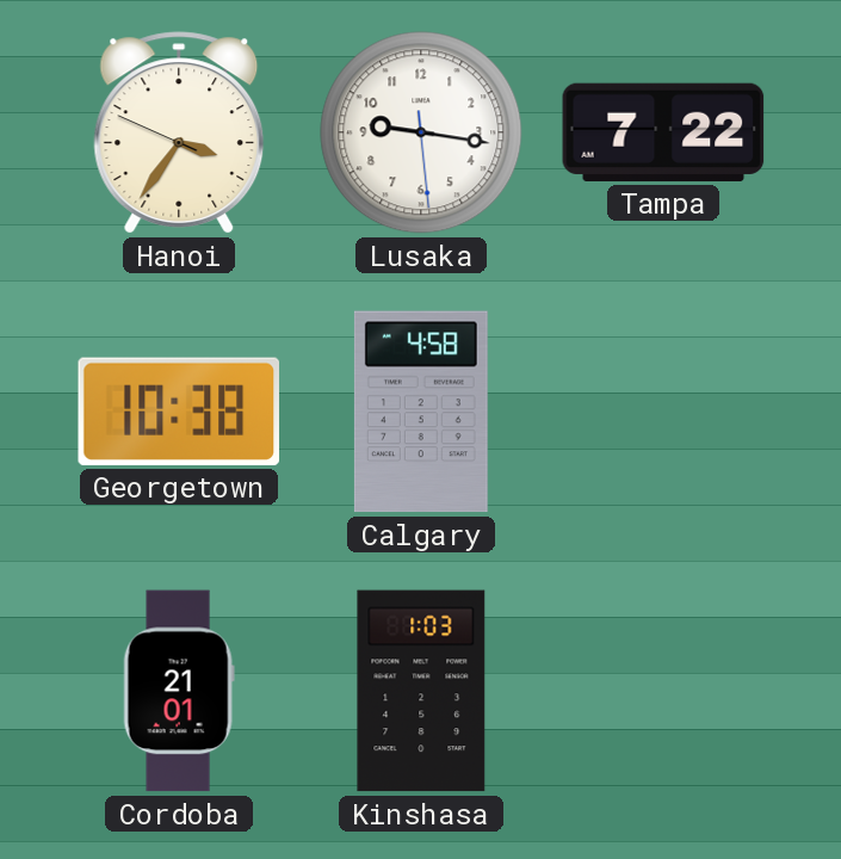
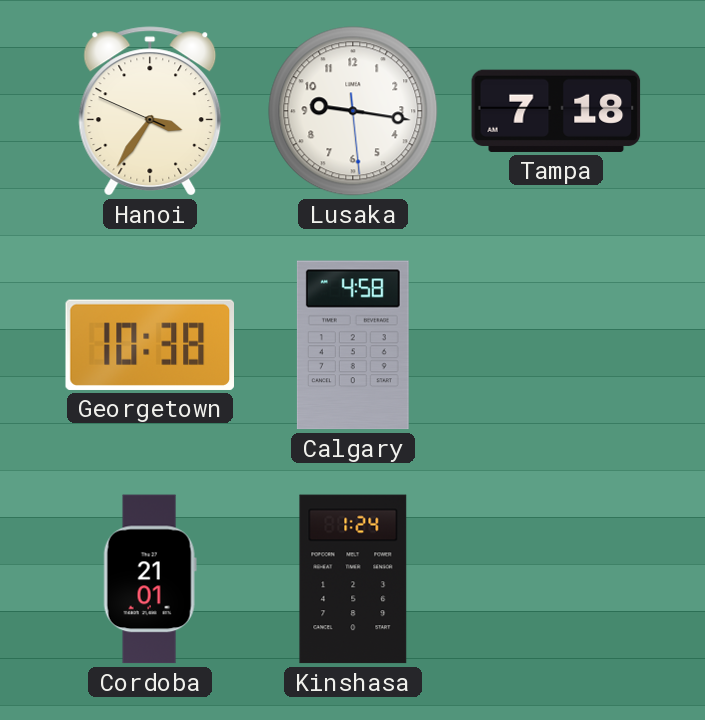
Tampa: 7:22 -> 7:18
Kinshasa: 1:03 -> 1:24
